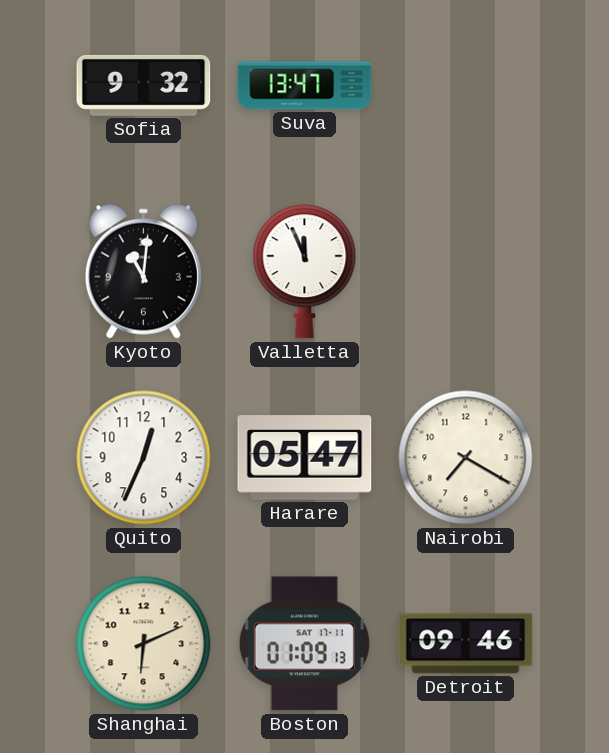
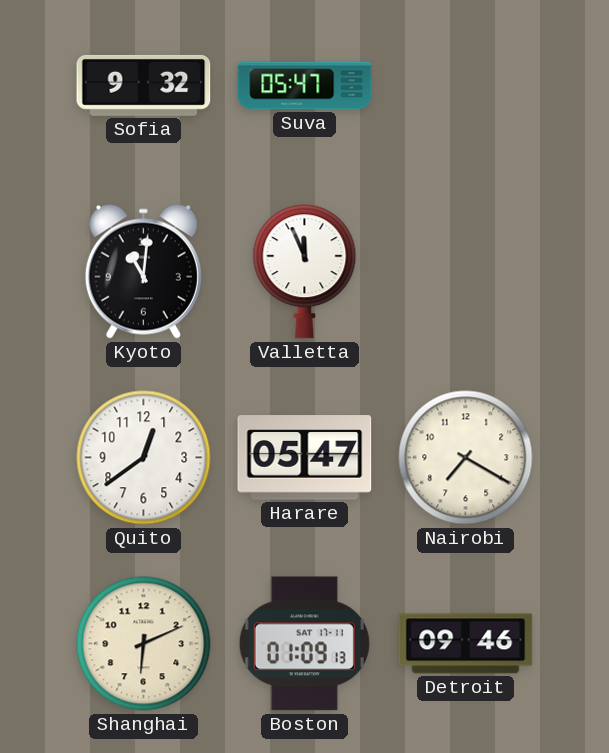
Suva: 13:47 -> 05:47
Quito: 12:34 -> 12:39
